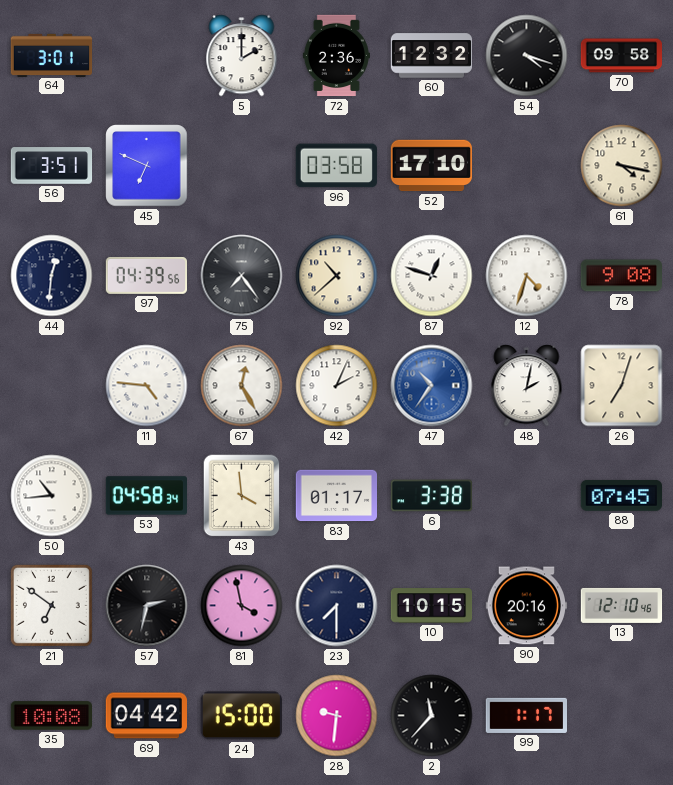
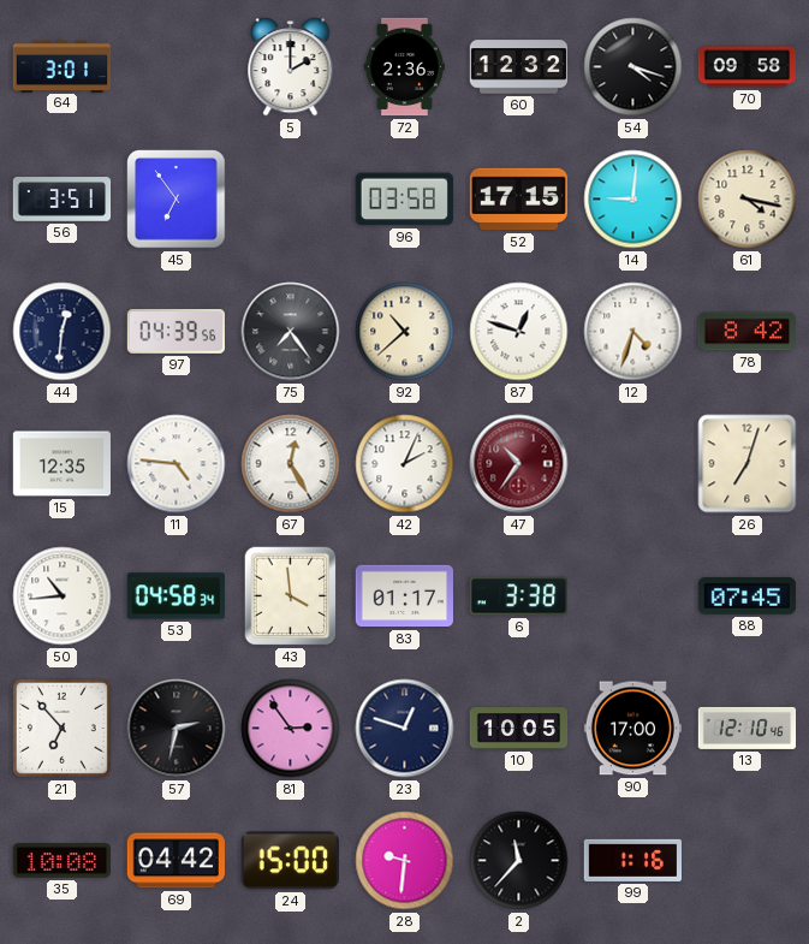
45: 6:49 -> 6:54
52: 17:10 -> 17:15
14: none -> 9:01
78: 9:08 -> 8:42
15: none -> 12:35
47 dial: blue -> burgundy
48: 2:02 -> none
21: 6:51 -> 6:53
81: 3:58 -> 2:54
23: 7:30 -> 12:48
10: 10:15 -> 10:05
90: 20:16 -> 17:00
99: 1:17 -> 1:16
